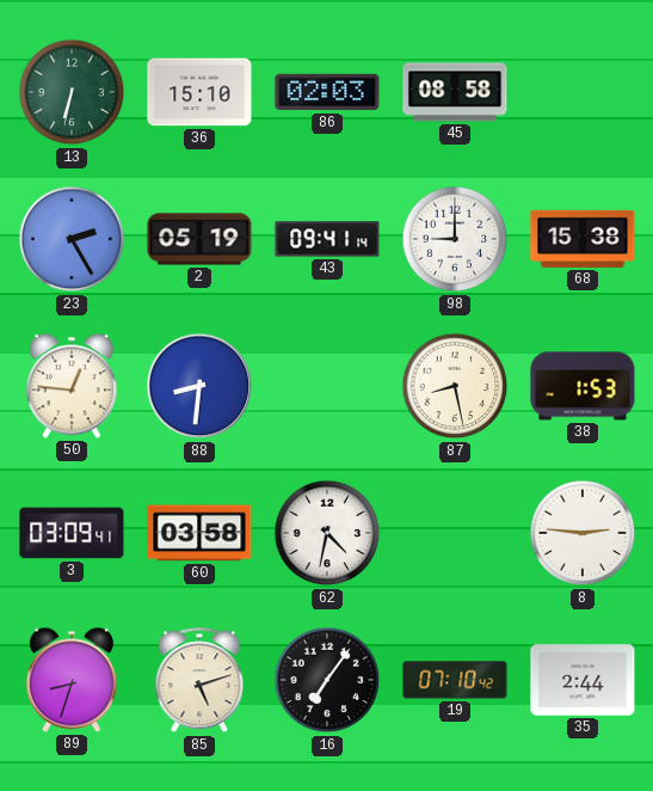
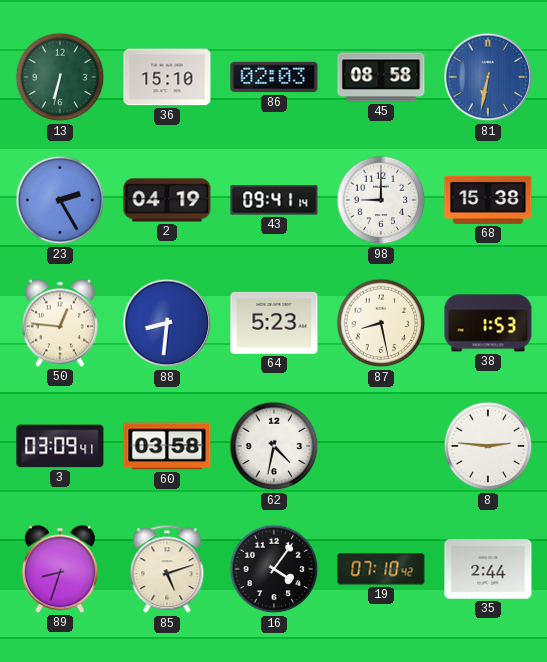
81: none -> 6:32
2: 05:19 -> 04:19
64: none -> 5:23
16: 7:06 -> 4:06
